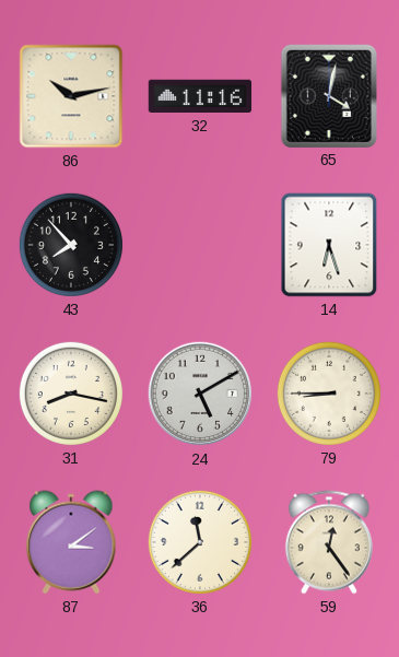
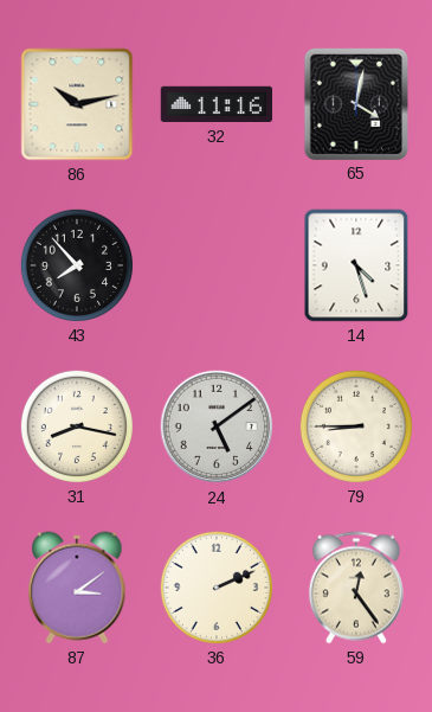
14: 6:27 -> 4:27
24: 5:10 -> 5:09
36: 11:38 -> 2:11
